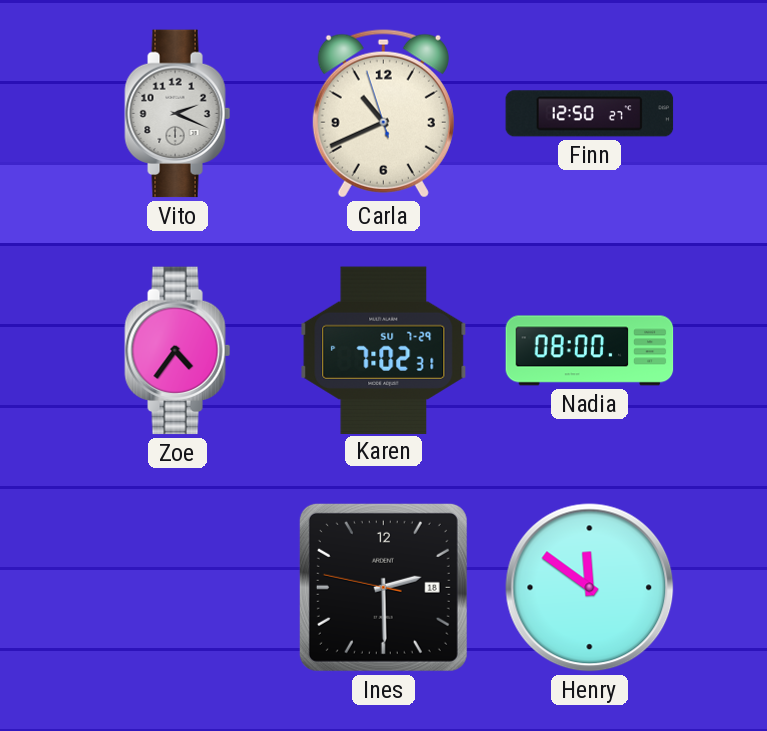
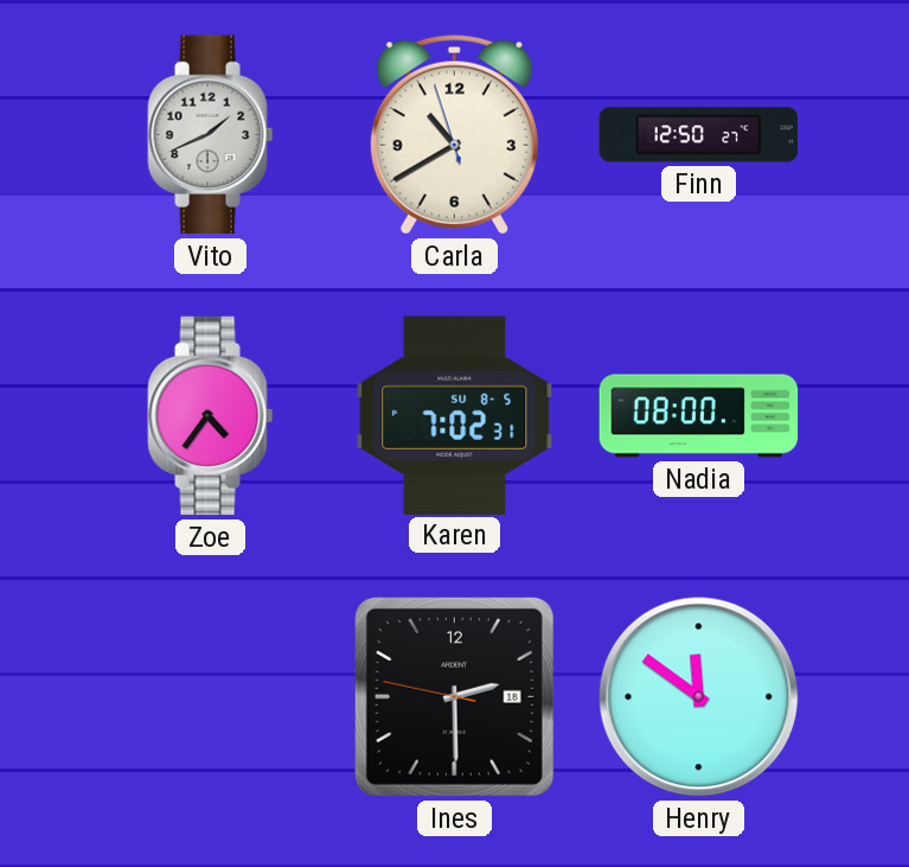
Vito: 2:19 -> 1:41
Carla: 10:40 -> 10:39
Karen date: SU 7-29 -> SU 8-5
